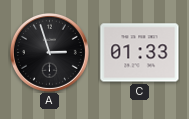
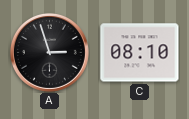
C: 01:33 -> 08:10
